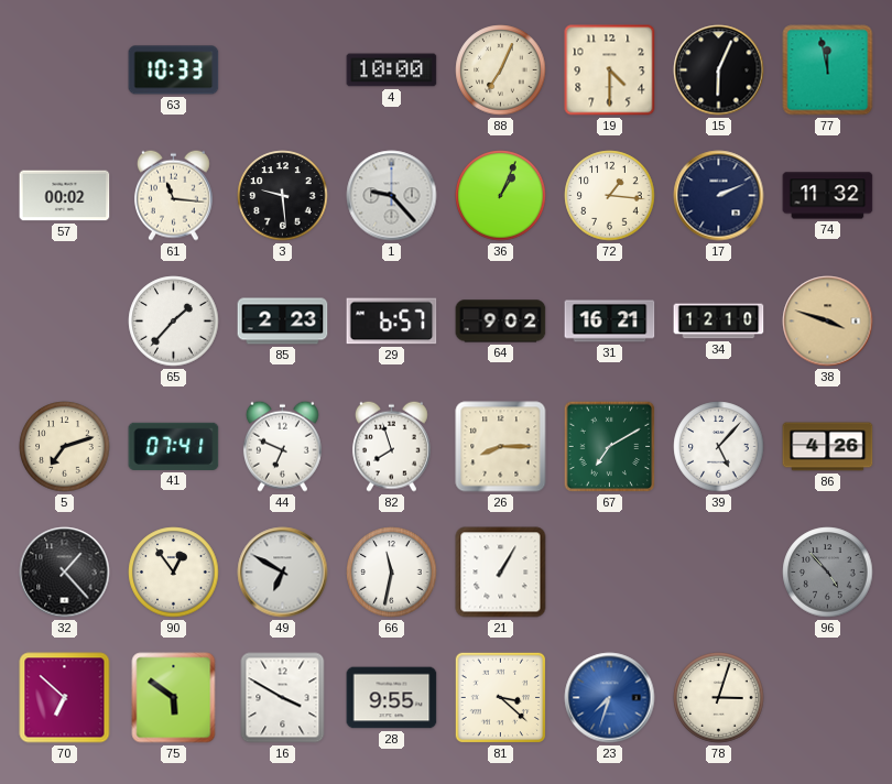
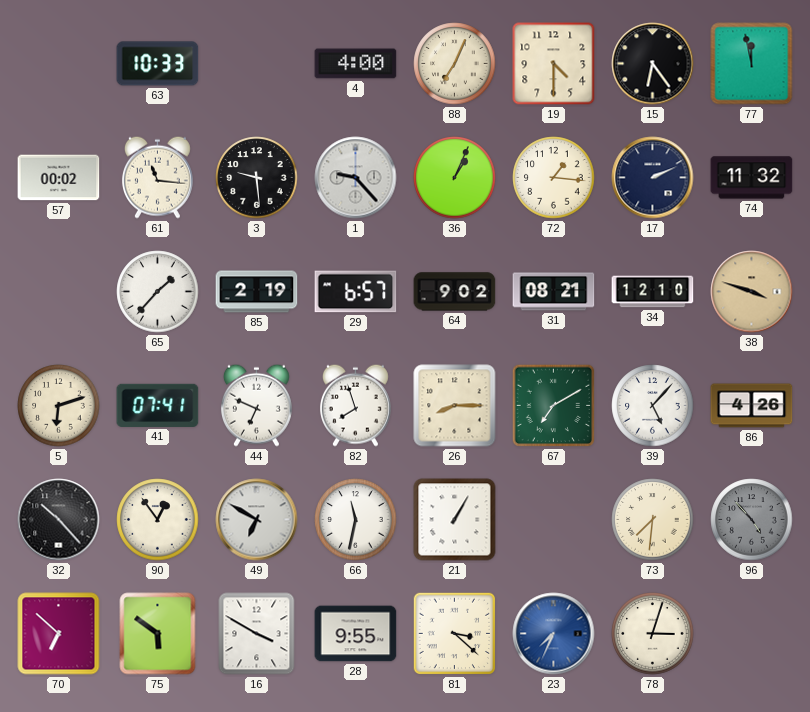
4: 10:00 -> 4:00
15: 6:04 -> 6:24
85: 2:23 -> 2:19
31: 16:21 -> 08:21
5: 7:12 -> 6:12
32: 1:23 -> 10:23
73: none -> 7:31
23: 7:33 -> 7:34
